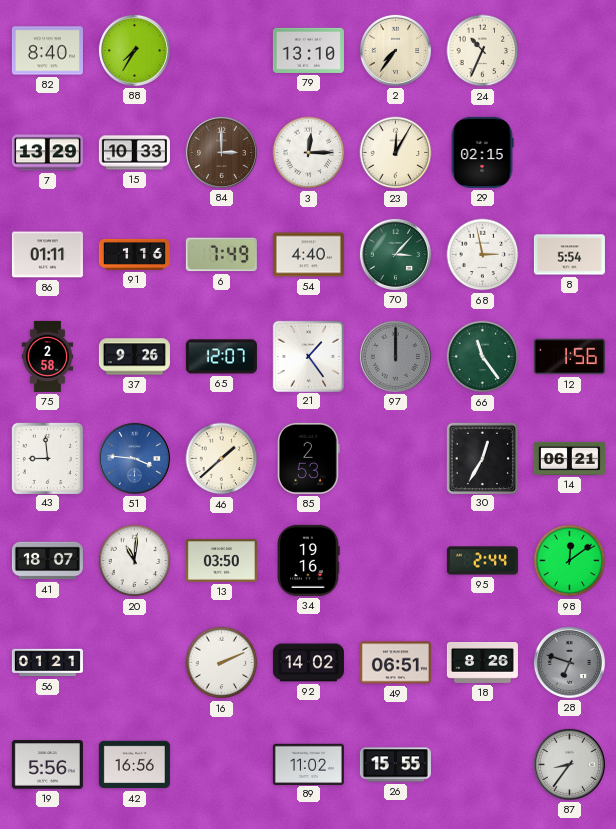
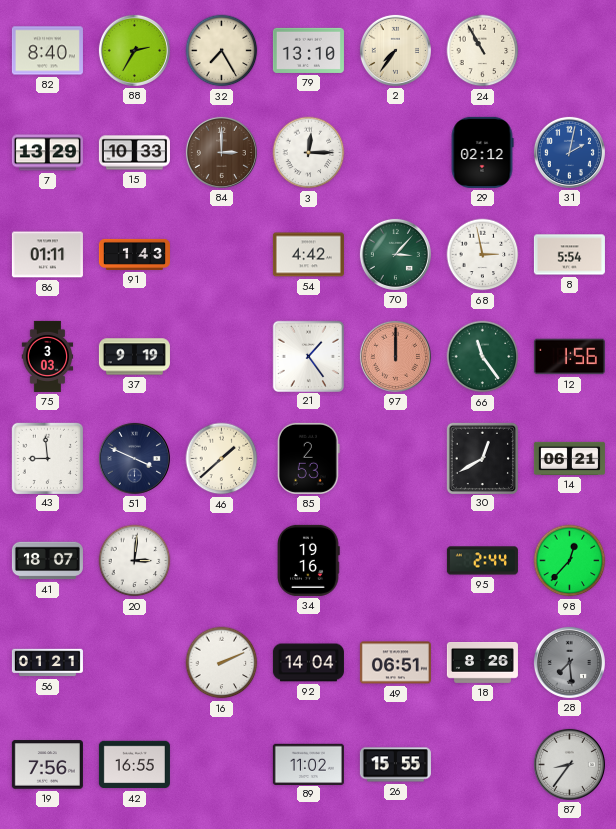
88: 7:35 -> 2:35
32: none -> 7:25
24: 10:34 -> 10:55
23: 12:05 -> none
29: 02:15 -> 02:12
31: none -> 2:02
91: 1:16 -> 1:43
6: 7:49 -> none
54: 4:40 -> 4:42
75: 2:58 -> 3:03
37: 9:26 -> 9:19
65: 12:07 -> none
97 dial: grey -> salmon
51: 3:46 -> 3:49
51 dial: blue -> navy
30: 12:35 -> 12:40
20: 11:01 -> 3:01
13: 03:50 -> none
98: 12:09 -> 12:37
92: 14:02 -> 14:04
28: 6:48 -> 7:29
19: 5:56 -> 7:56
42: 16:56 -> 16:55
